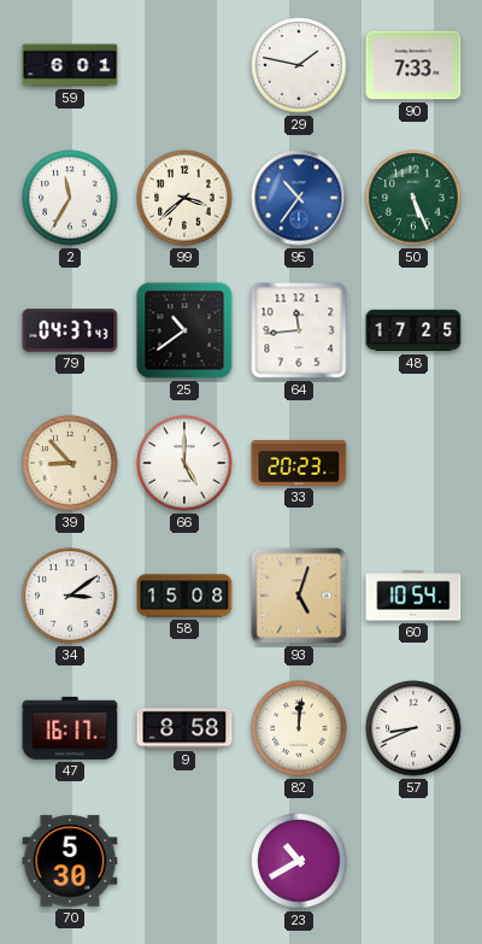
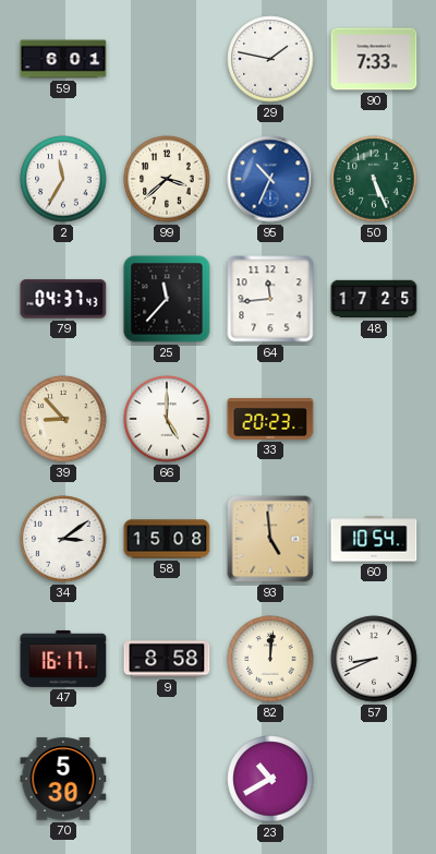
95: 10:36 -> 10:34
25: 10:39 -> 11:37
93: 5:03 -> 4:59
